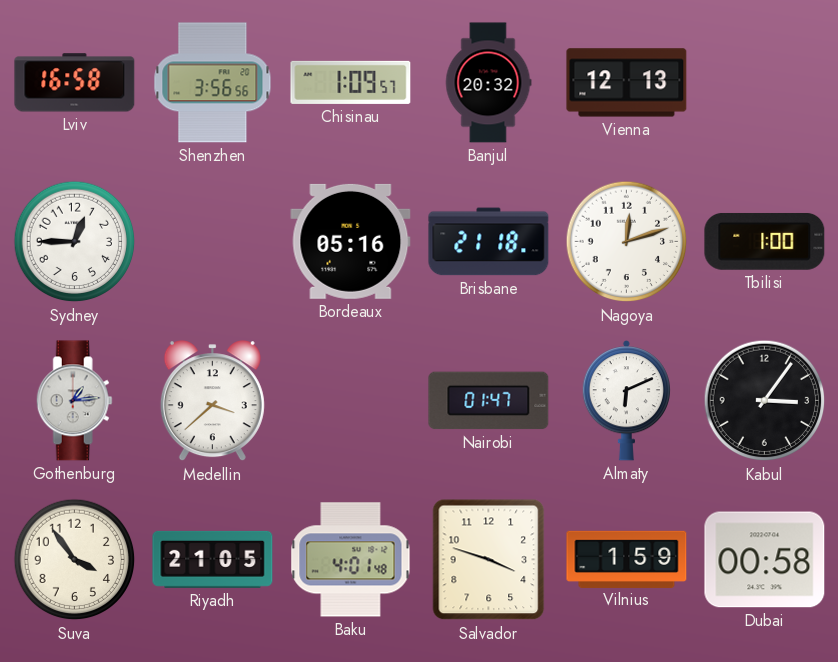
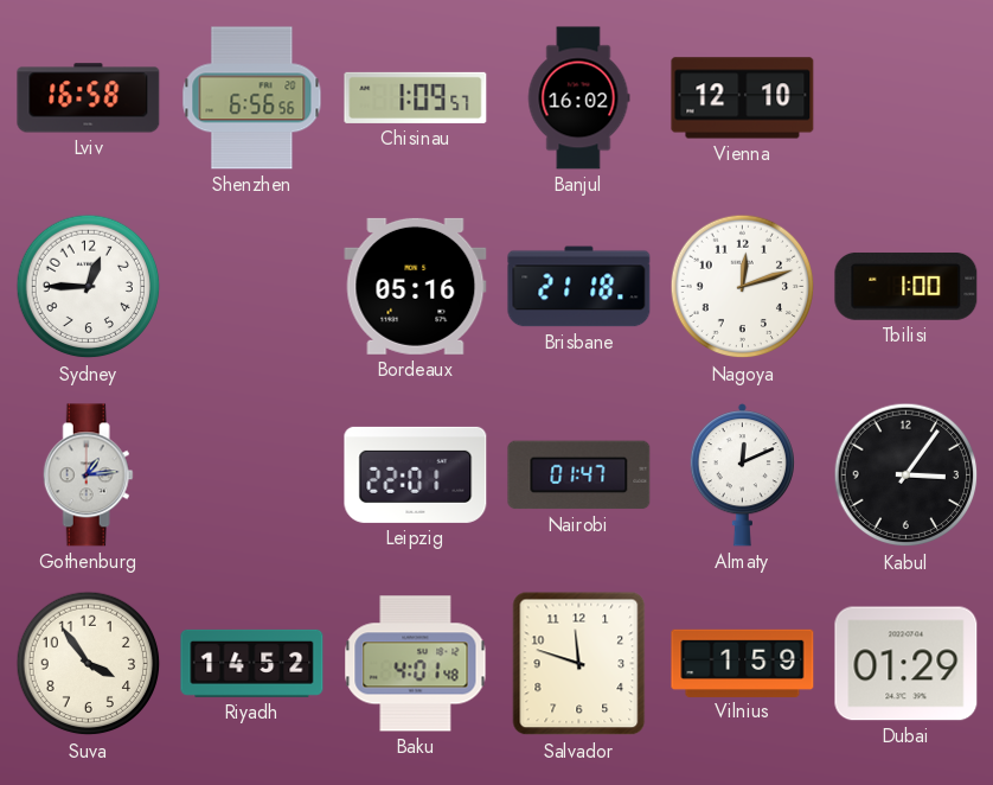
Shenzhen: 3:56 -> 6:56
Banjul: 20:32 -> 16:02
Vienna: 12:13 -> 12:10
Medellin: 3:38 -> none
Leipzig: none -> 22:01
Almaty: 6:11 -> 12:11
Riyadh: 21:05 -> 14:52
Salvador: 3:48 -> 11:48
Dubai: 00:58 -> 01:29
